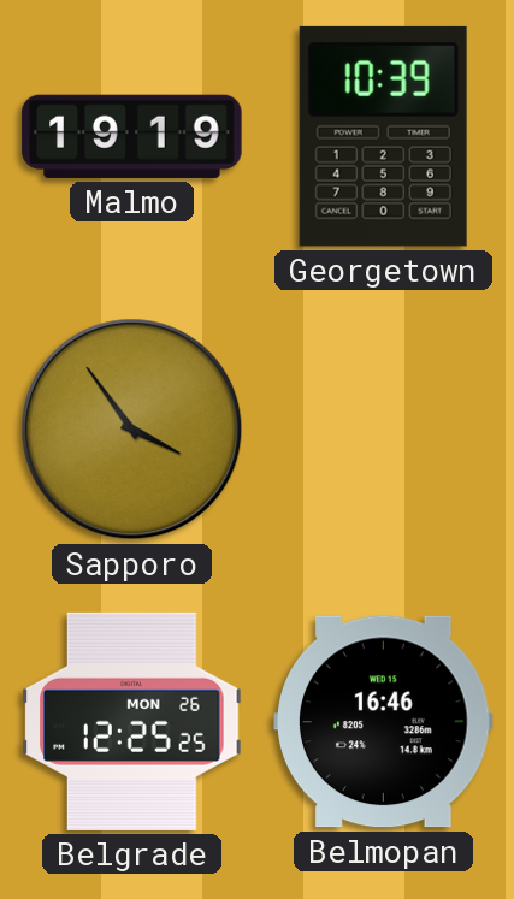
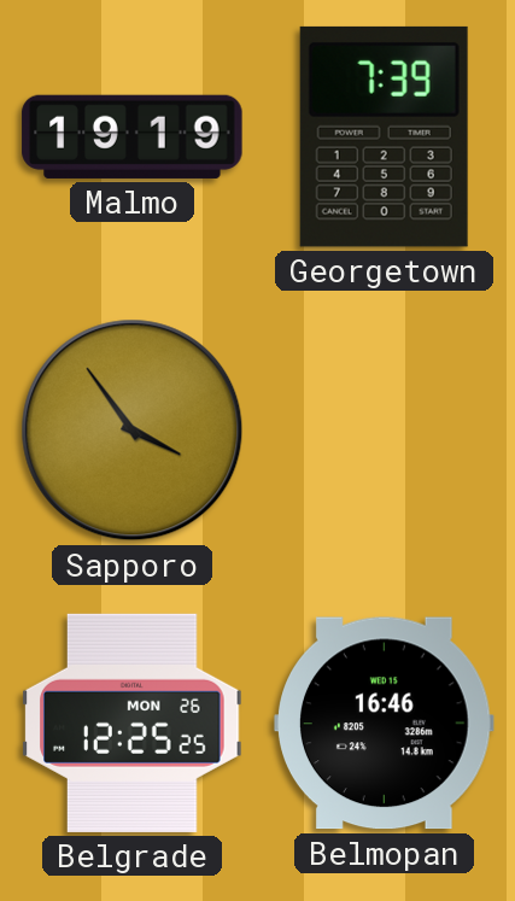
Georgetown: 10:39 -> 7:39
